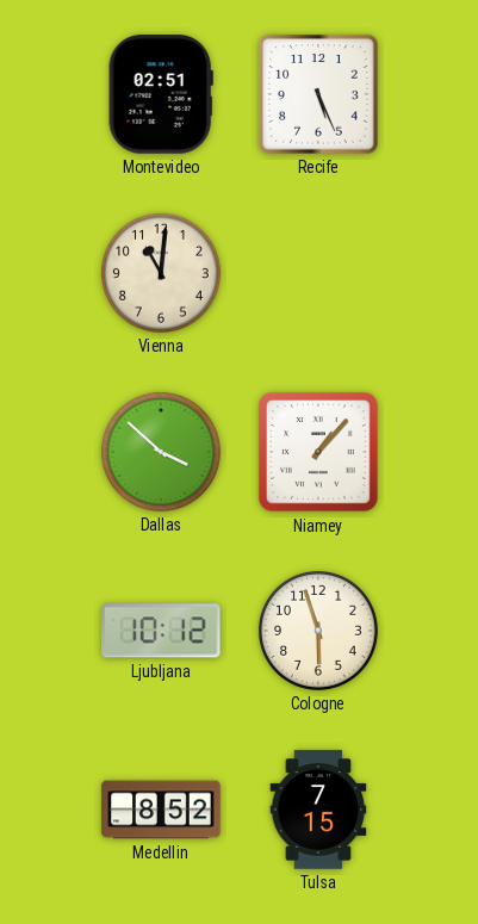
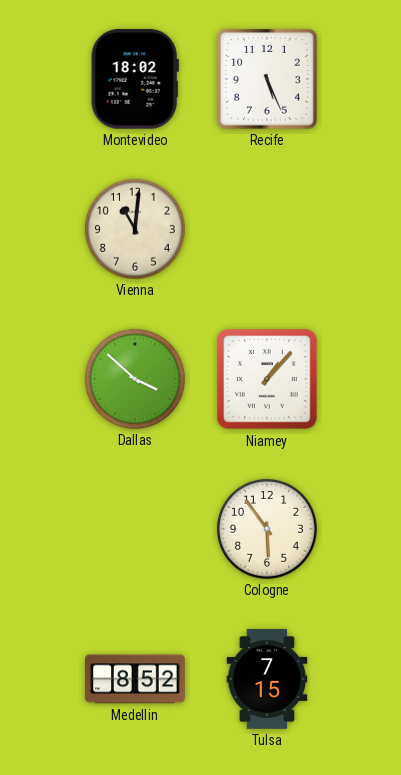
Montevideo: 02:51 -> 18:02
Ljubljana: 10:12 -> none
Cologne: 5:57 -> 5:54
